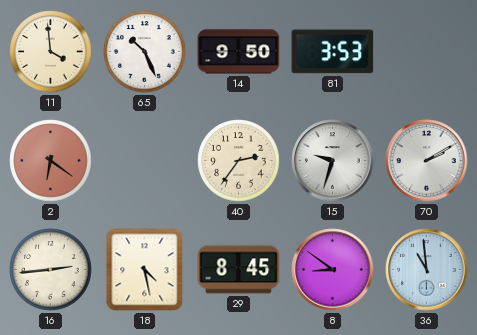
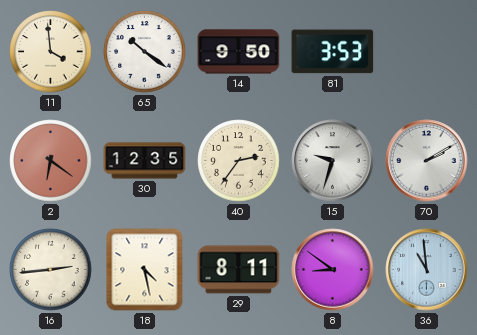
65: 10:26 -> 10:21
30: none -> 12:35
29: 8:45 -> 8:11
